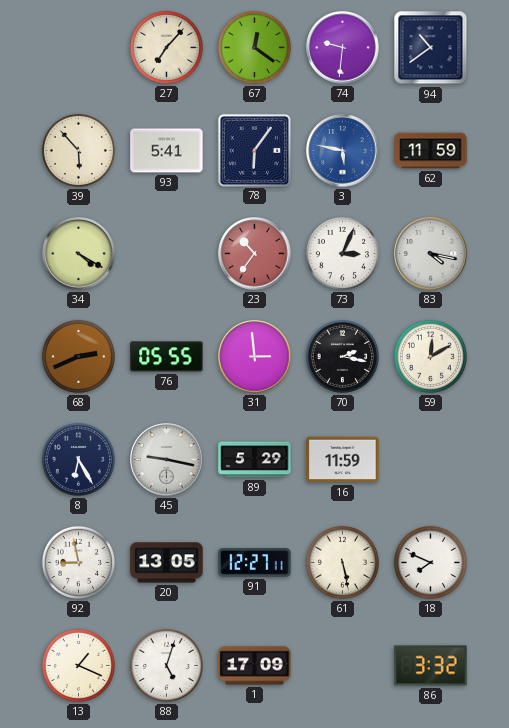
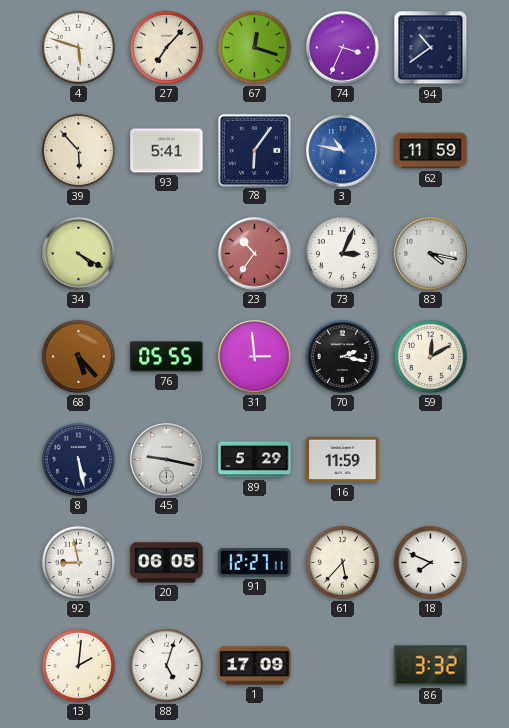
4: none -> 5:48
67: 12:21 -> 12:18
74: 9:31 -> 3:34
3: 5:47 -> 10:47
68: 2:41 -> 5:23
8: 6:25 -> 5:28
20: 13:05 -> 06:05
61: 5:28 -> 5:37
13: 1:19 -> 2:01
